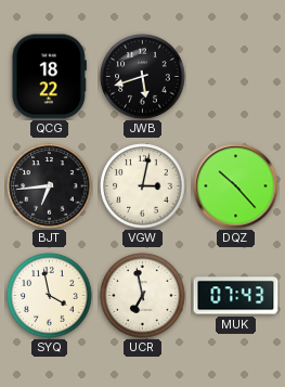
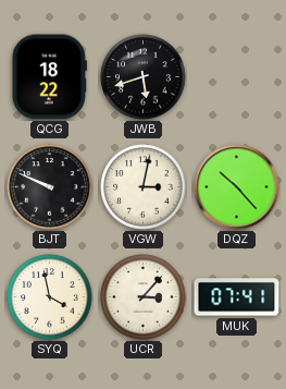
BJT: 6:44 -> 9:49
UCR: 6:58 -> 3:07
MUK: 07:43 -> 07:41
